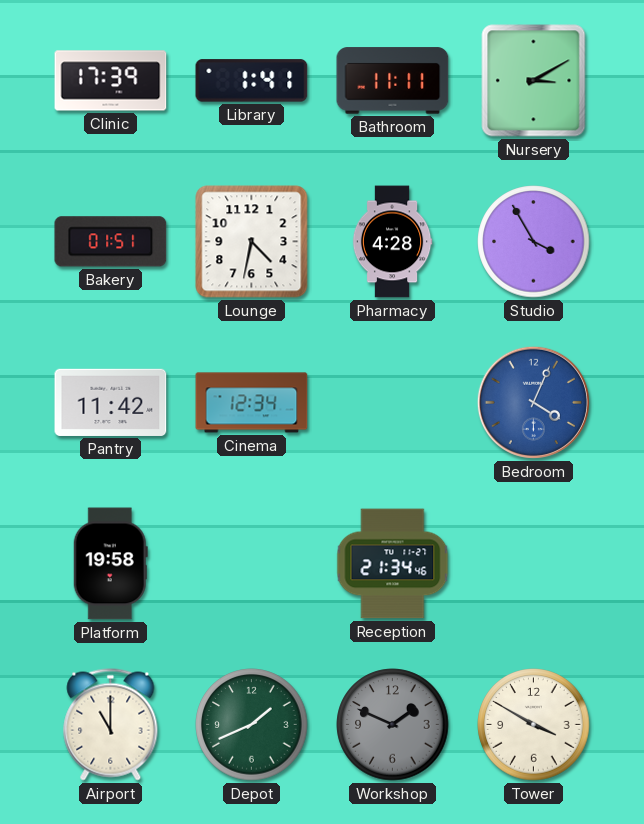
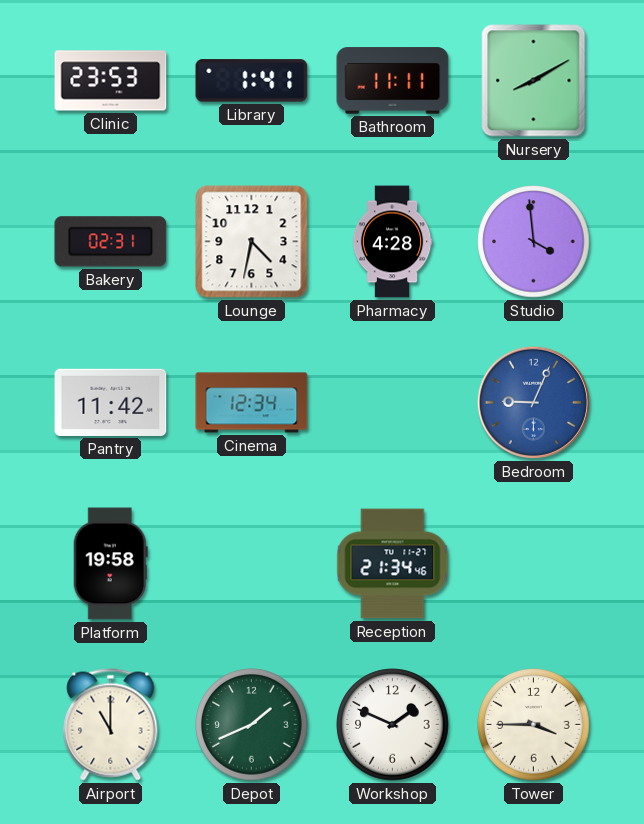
Clinic: 17:39 -> 23:53
Nursery: 3:10 -> 8:10
Bakery: 01:51 -> 02:31
Studio: 3:55 -> 3:59
Bedroom: 4:04 -> 9:04
Workshop dial: grey -> white
Tower: 3:50 -> 3:45
